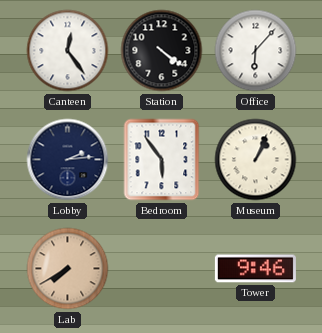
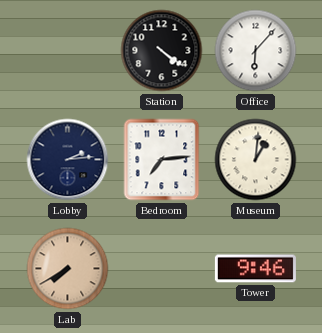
Canteen: 12:24 -> none
Bedroom: 5:54 -> 7:14
Museum: 1:04 -> 1:01
